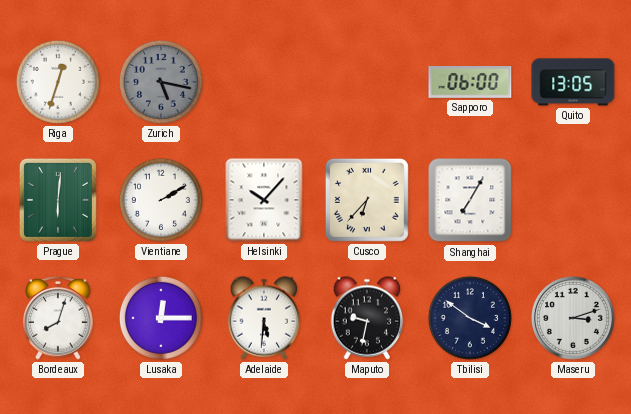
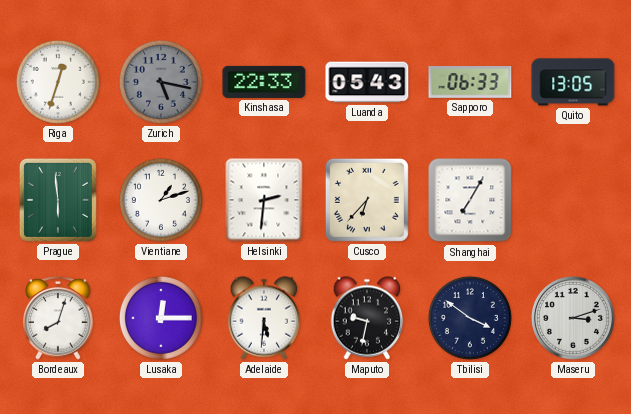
Kinshasa: none -> 22:33
Luanda: none -> 05:43
Sapporo: 06:00 -> 06:33
Prague: 6:01 -> 5:59
Vientiane: 2:10 -> 1:12
Helsinki: 10:07 -> 2:31
